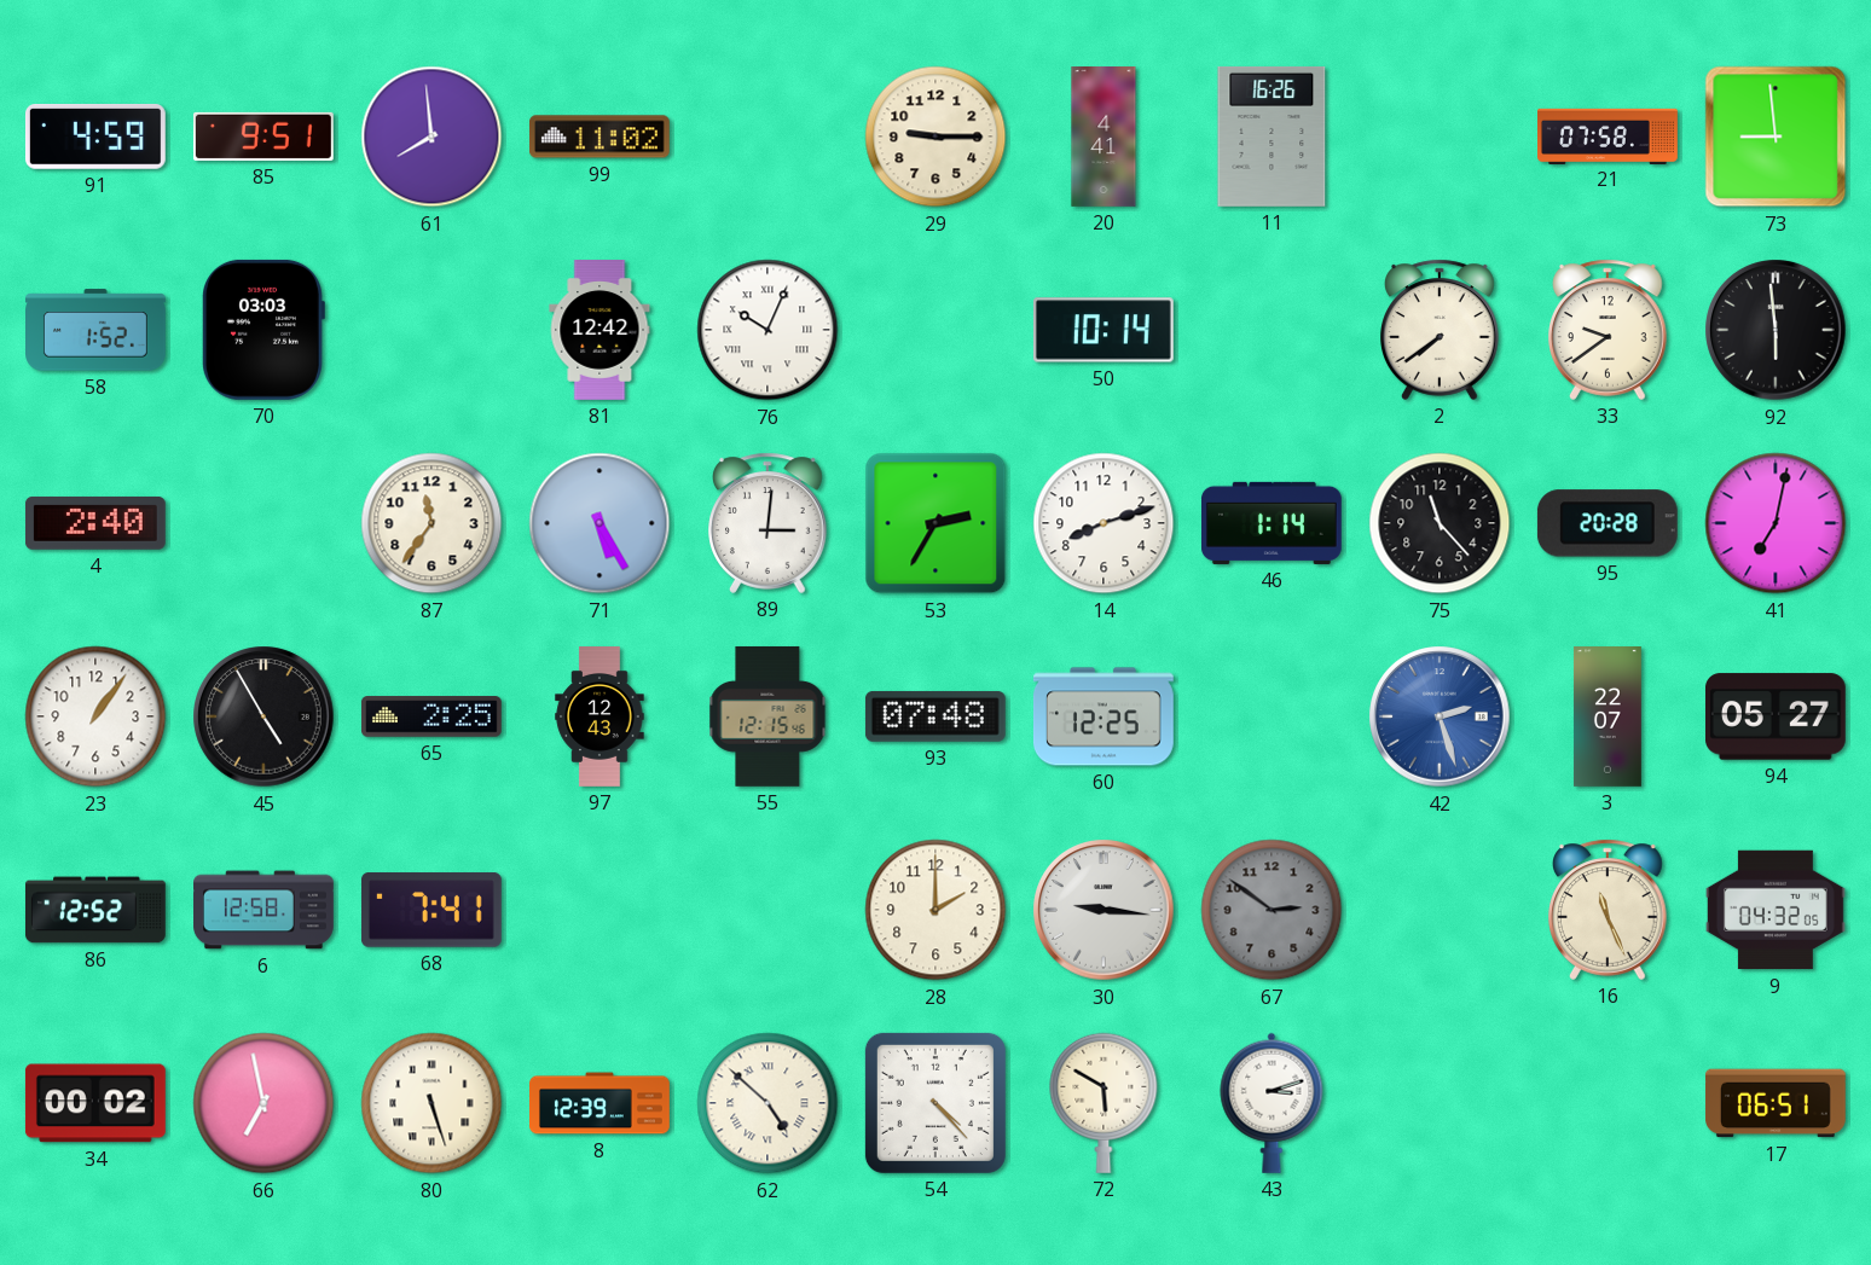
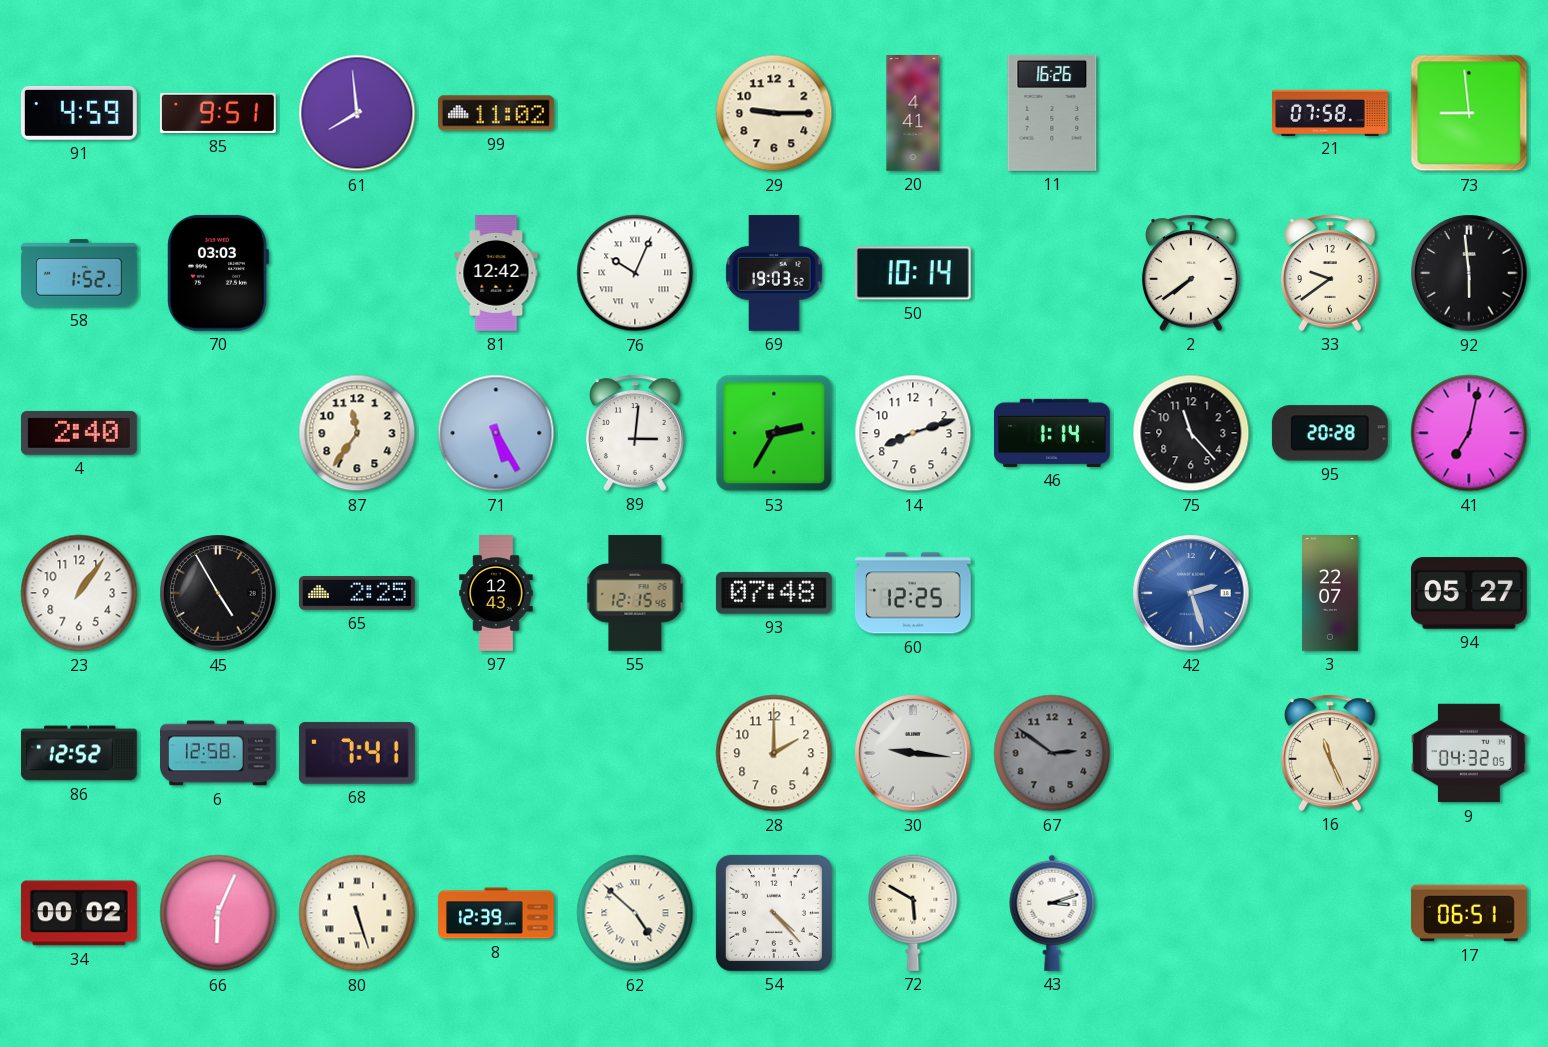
69: none -> 19:03
66: 6:58 -> 6:04
